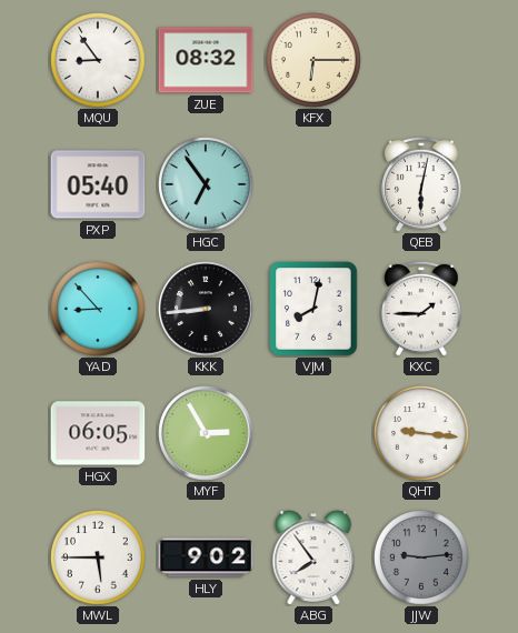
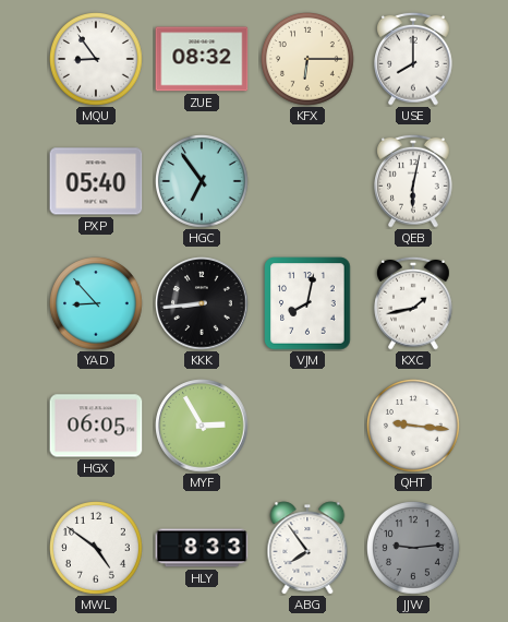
USE: none -> 8:00
KXC: 1:45 -> 1:43
MWL: 5:45 -> 4:51
HLY: 9:02 -> 8:33
